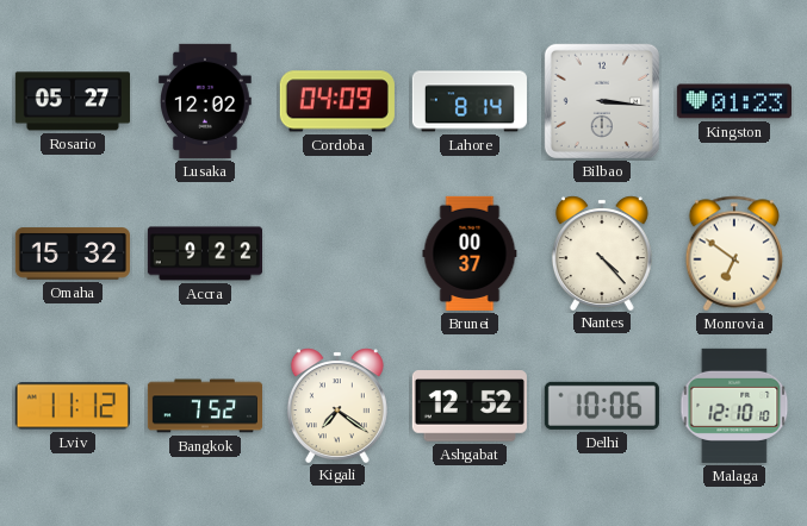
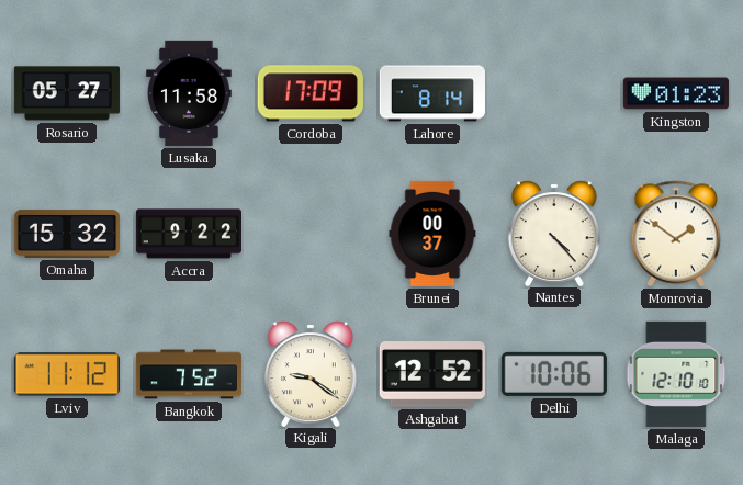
Lusaka: 12:02 -> 11:58
Cordoba: 04:09 -> 17:09
Bilbao: 3:16 -> none
Monrovia: 6:51 -> 1:51
Kigali: 7:21 -> 9:21
